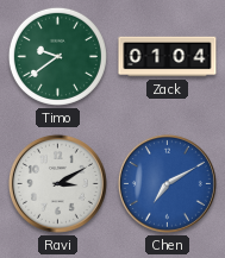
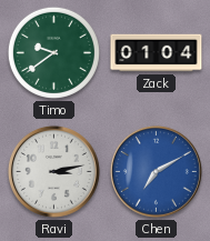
Ravi: 3:10 -> 3:13
